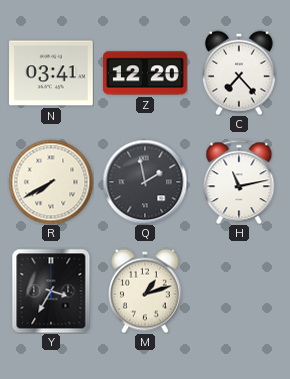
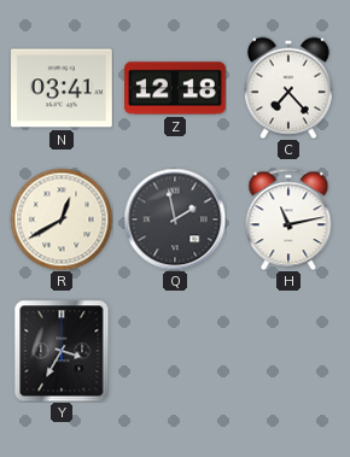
Z: 12:20 -> 12:18
R: 7:40 -> 12:40
M: 1:12 -> none
